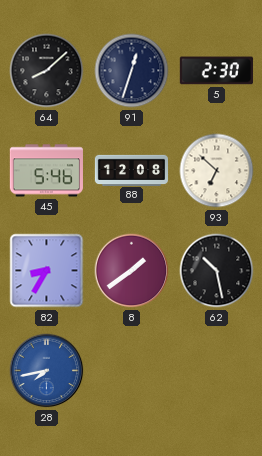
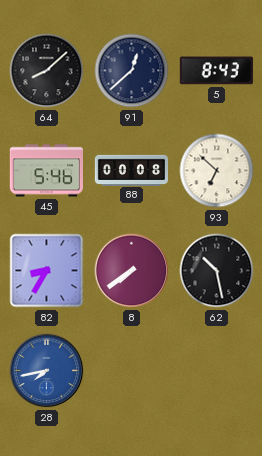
91: 12:33 -> 12:38
5: 2:30 -> 8:43
88: 12:08 -> 00:08
8: 1:39 -> 7:39
